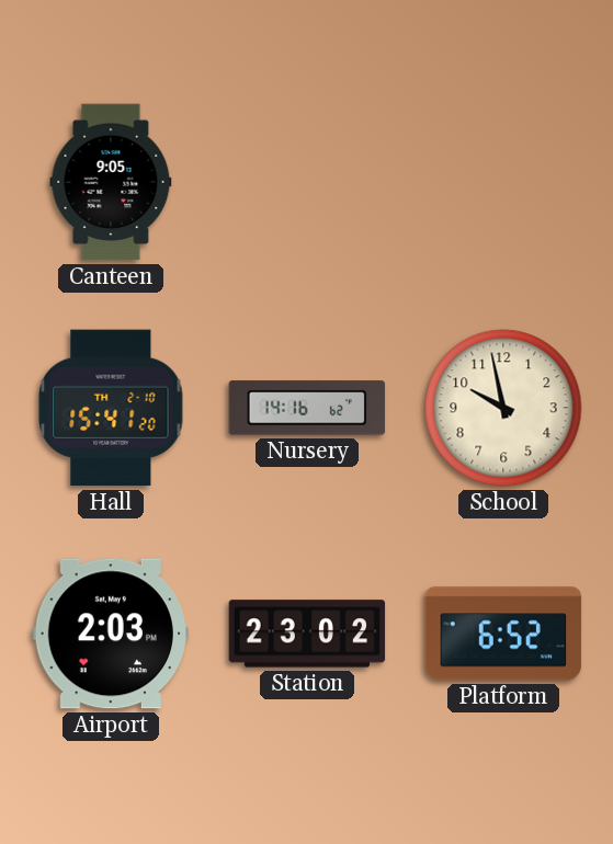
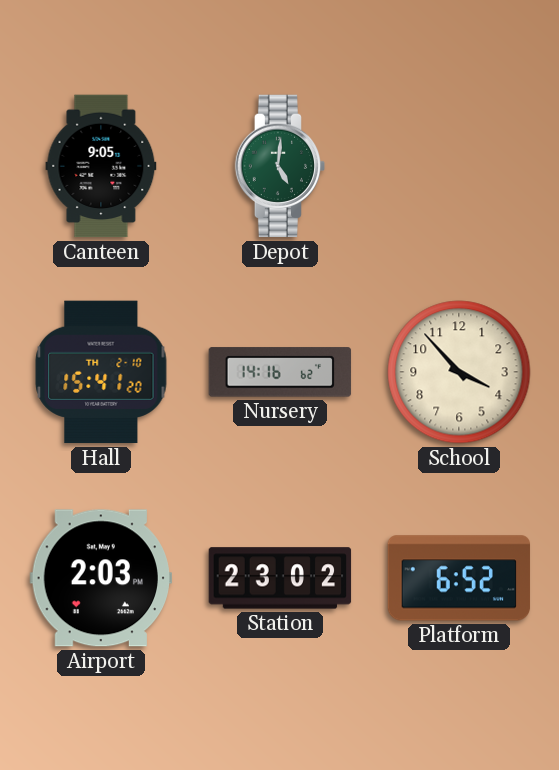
Depot: none -> 5:01
School: 9:58 -> 3:53
